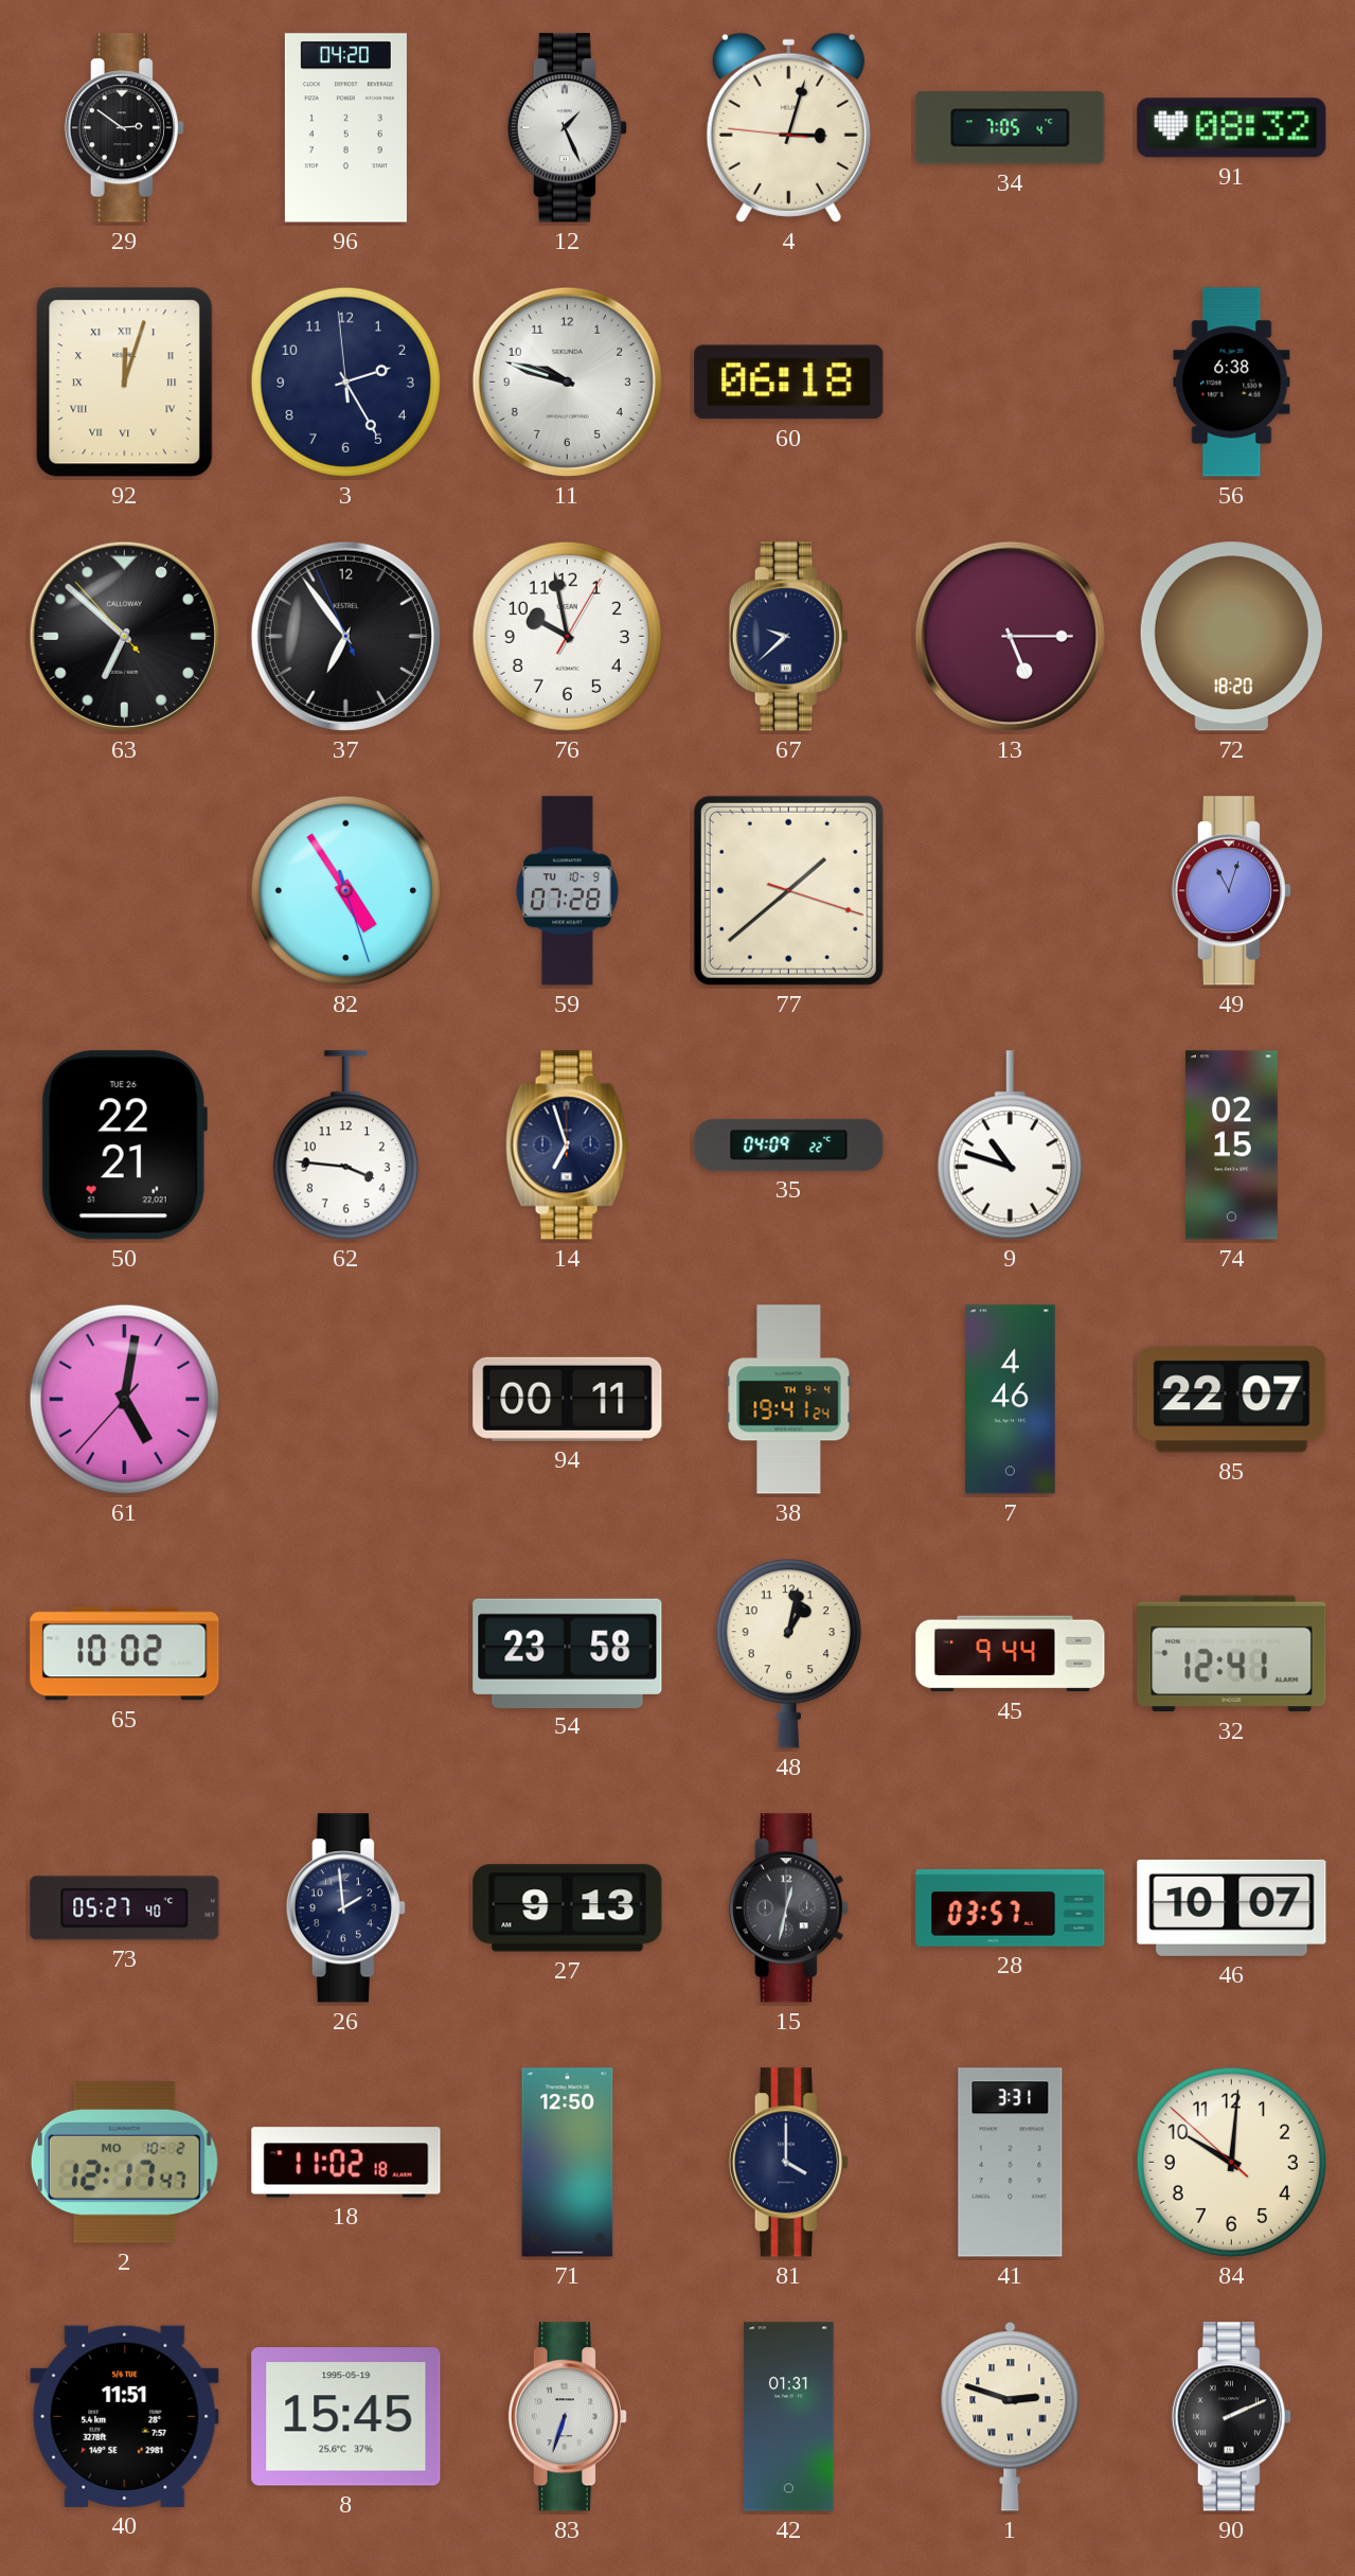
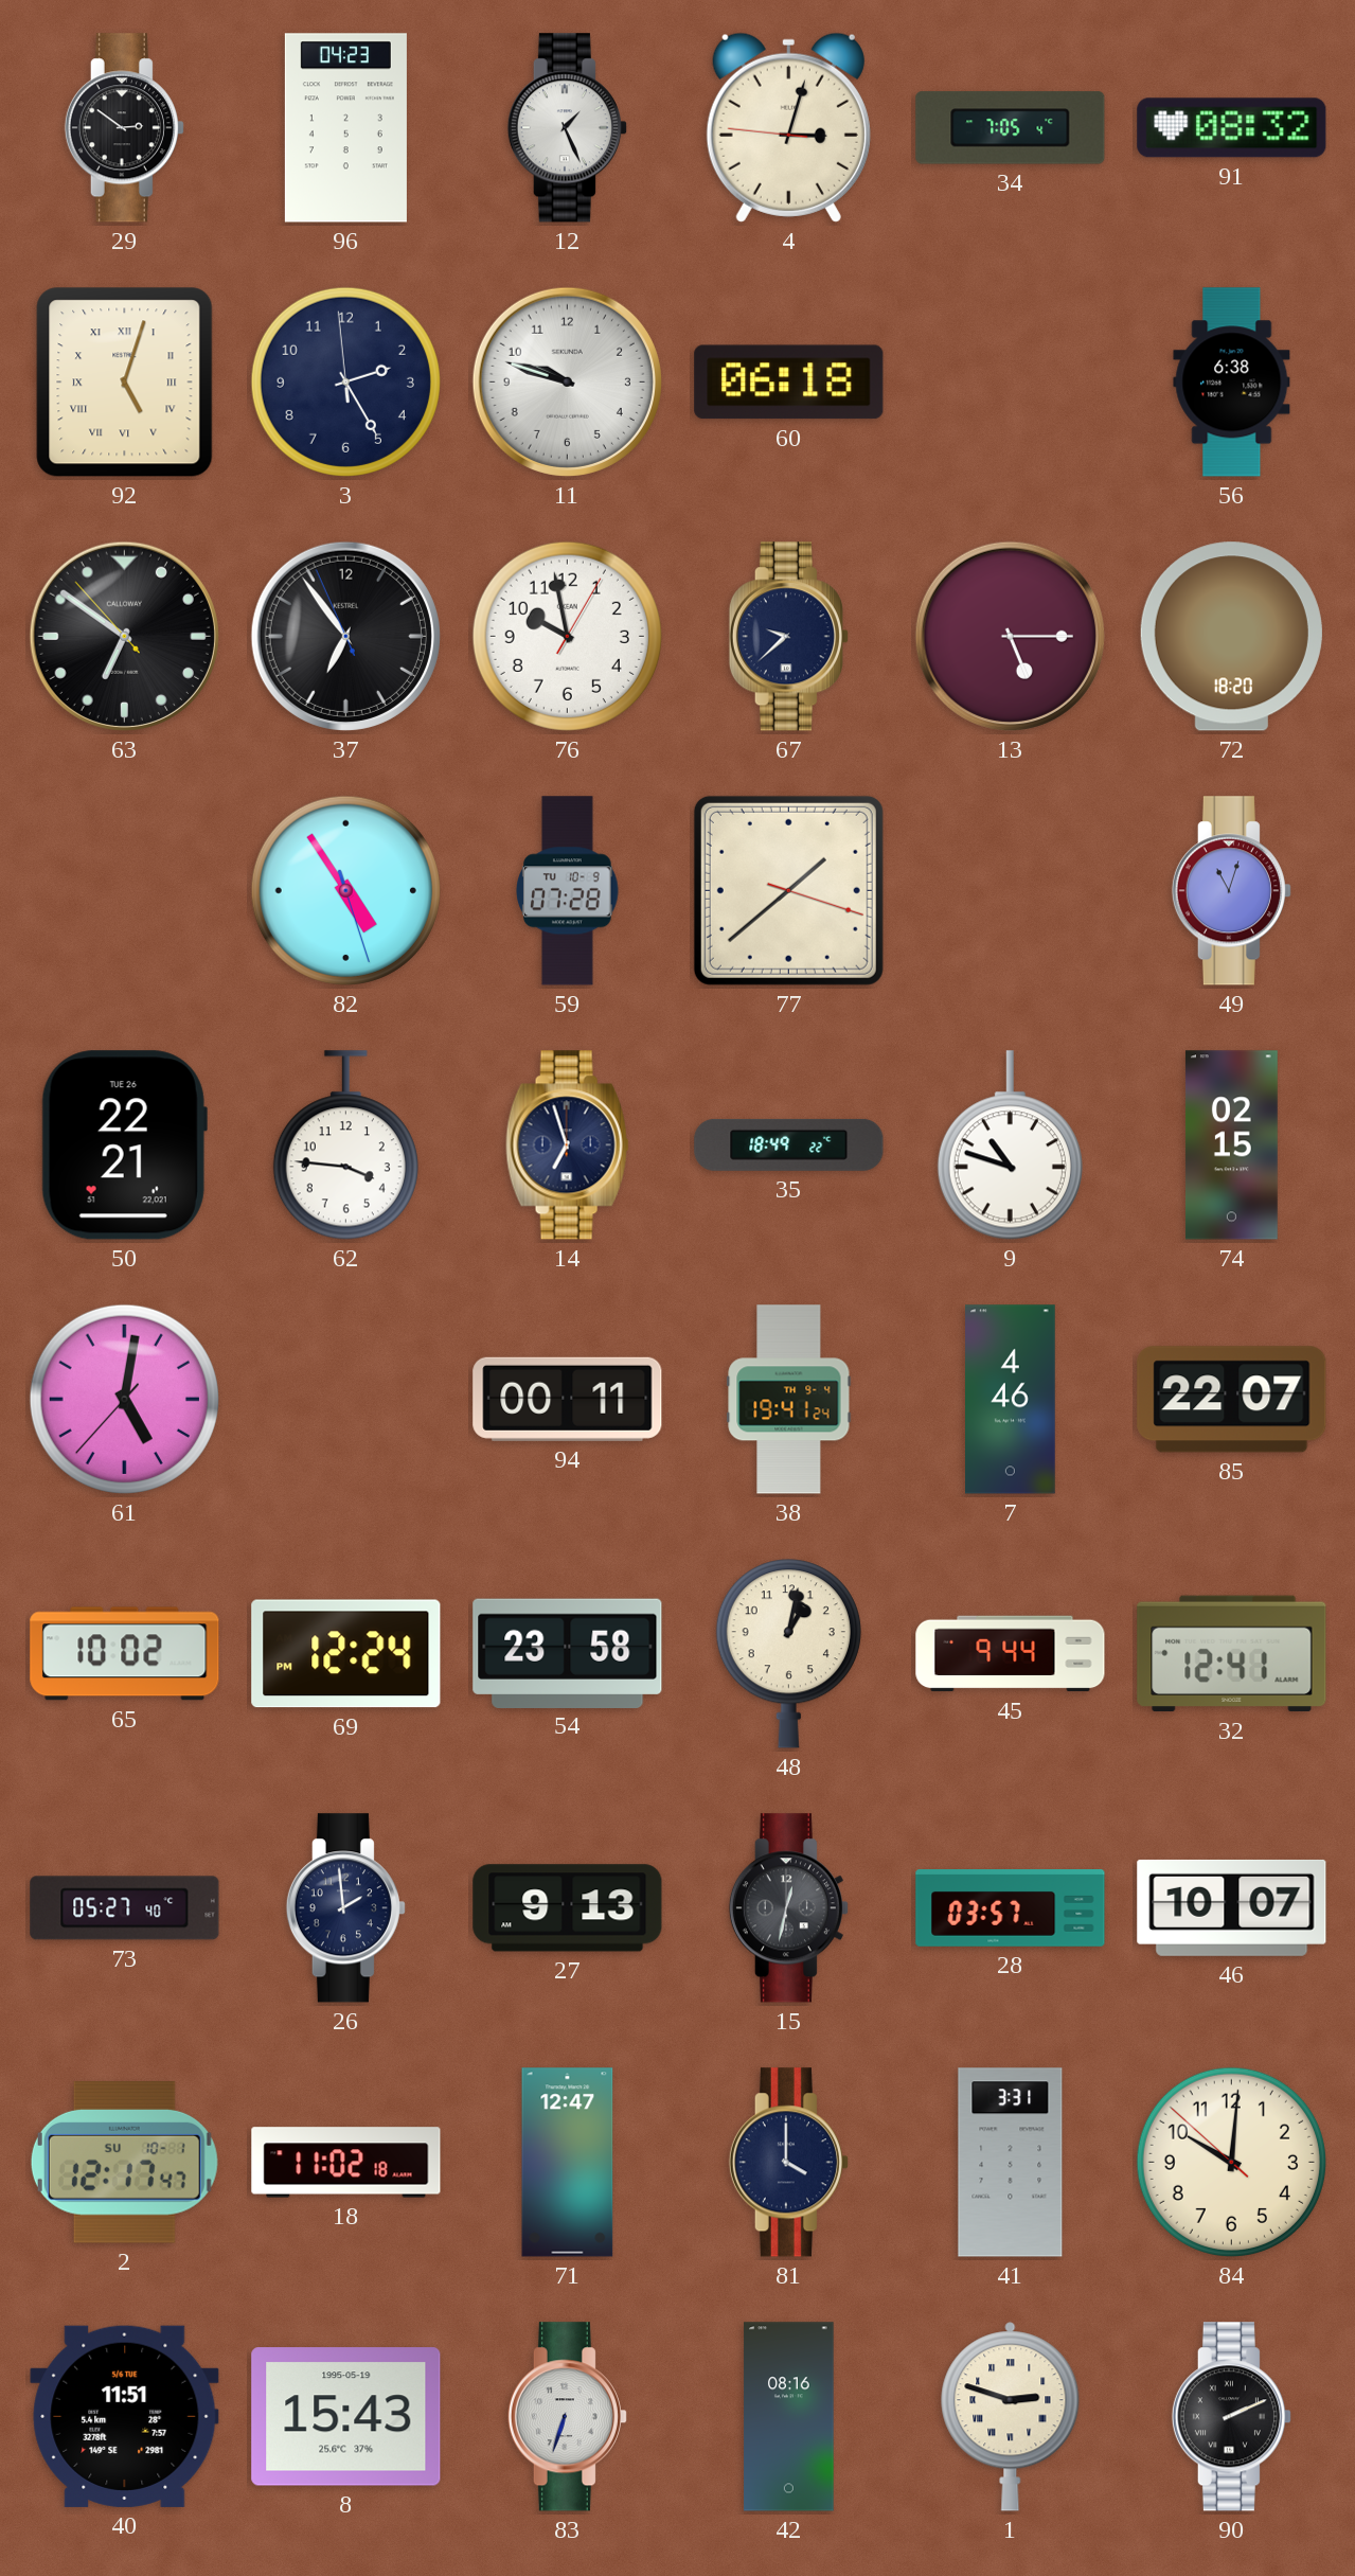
96: 04:20 -> 04:23
92: 12:03 -> 5:03
63: 6:51 -> 6:50
35: 04:09 -> 18:49
69: none -> 12:24
2 date: MO 10-2 -> SU 10-1
71: 12:50 -> 12:47
8: 15:45 -> 15:43
42: 01:31 -> 08:16
